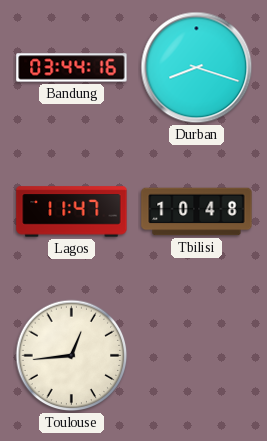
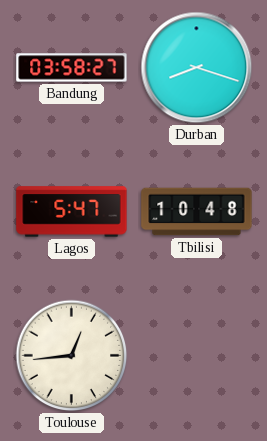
Bandung: 03:44 -> 03:58
Lagos: 11:47 -> 5:47
